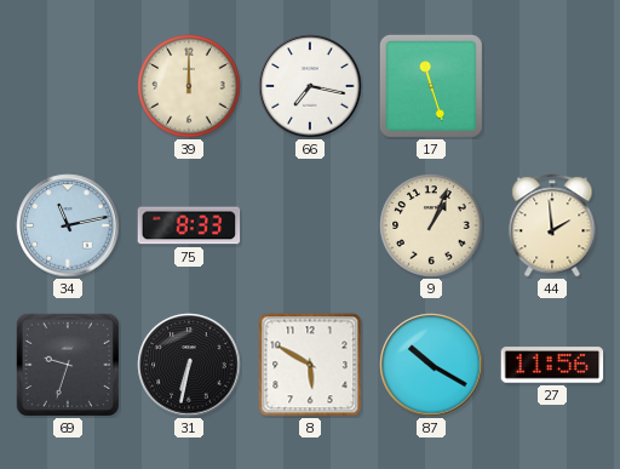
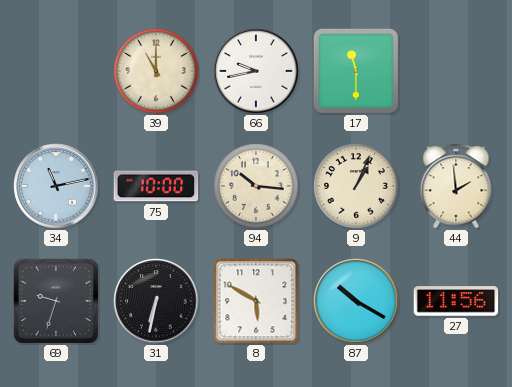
39: 12:00 -> 11:00
66: 7:17 -> 9:43
17: 11:27 -> 11:30
75: 8:33 -> 10:00
94: none -> 10:16
